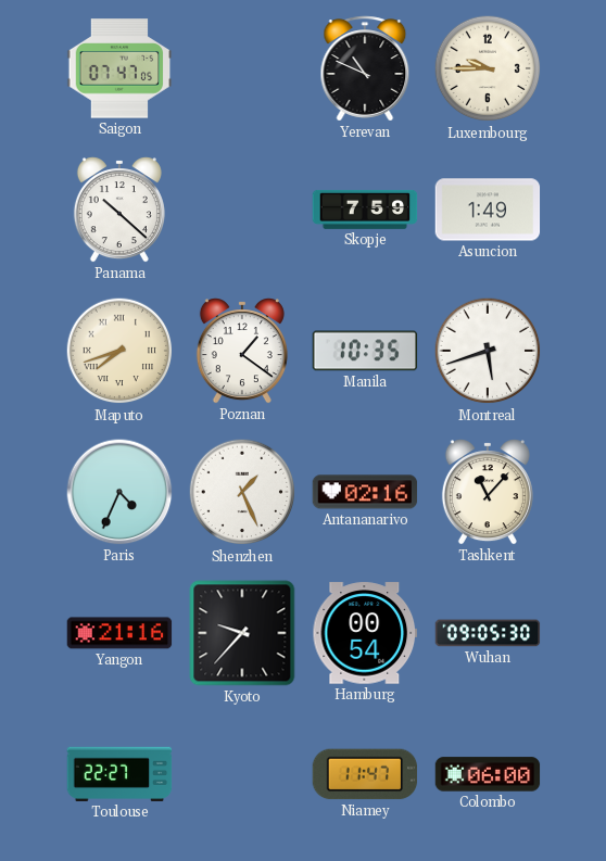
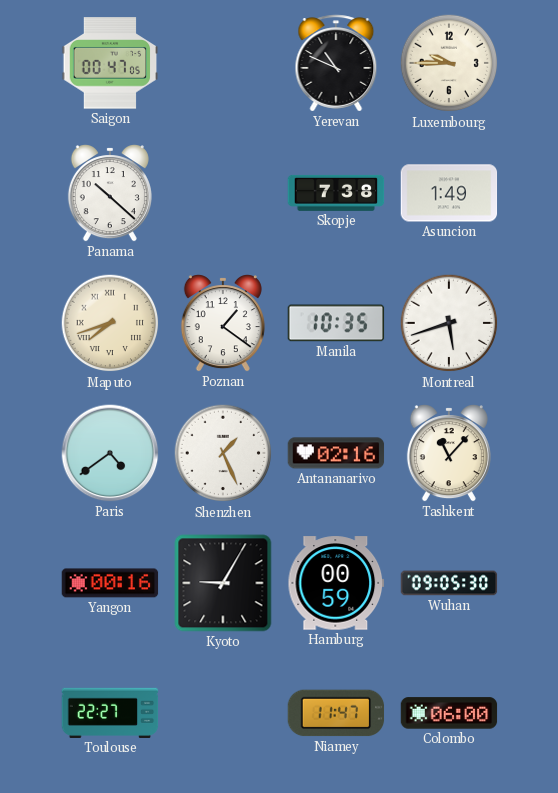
Saigon: 07:47 -> 00:47
Skopje: 7:59 -> 7:38
Paris: 4:34 -> 4:39
Yangon: 21:16 -> 00:16
Kyoto: 9:37 -> 9:05
Hamburg: 00:54 -> 00:59
